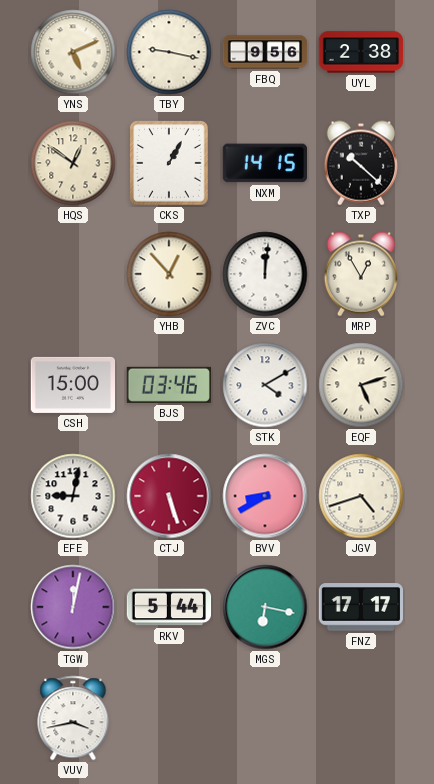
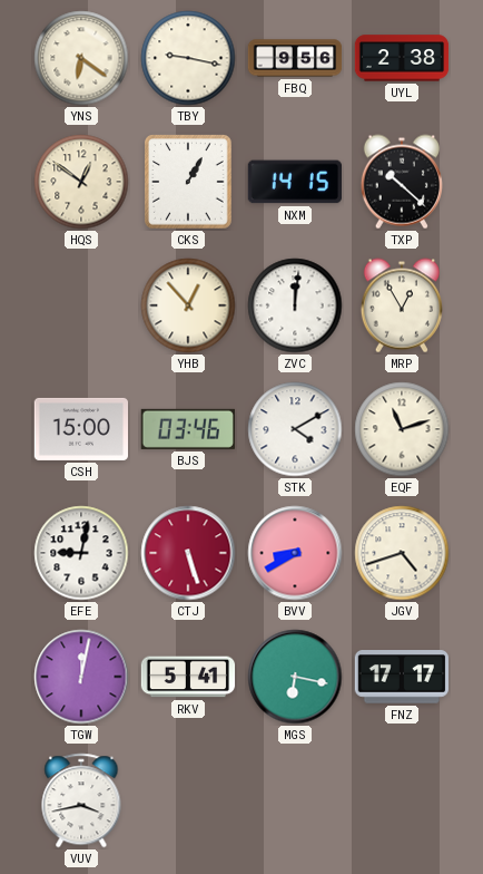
YNS: 5:11 -> 6:21
EQF: 5:12 -> 11:12
RKV: 5:44 -> 5:41
